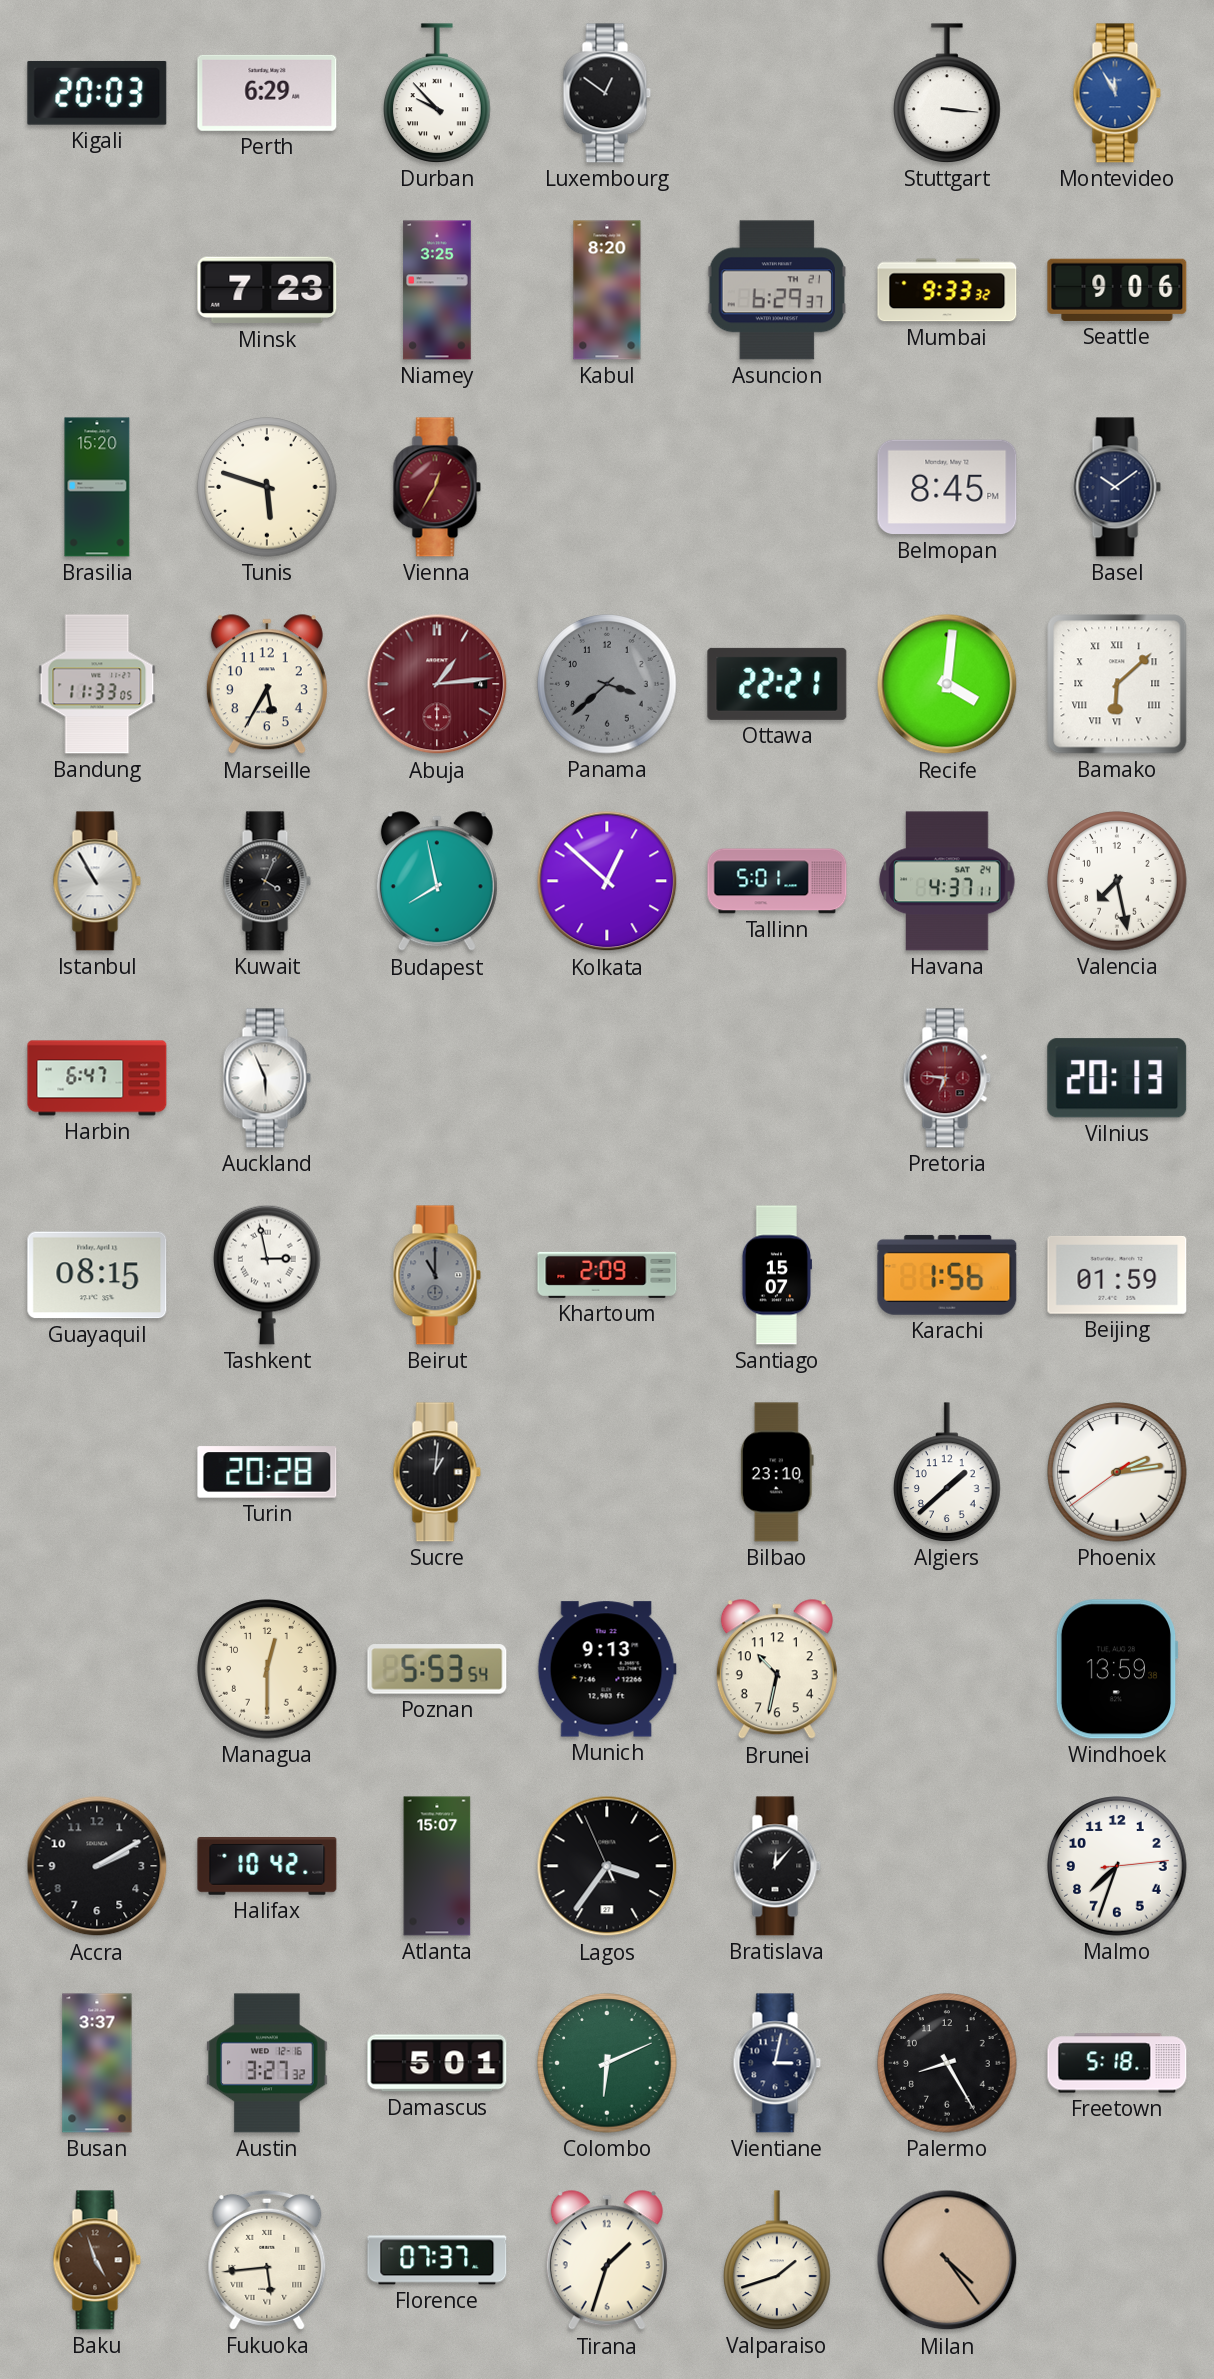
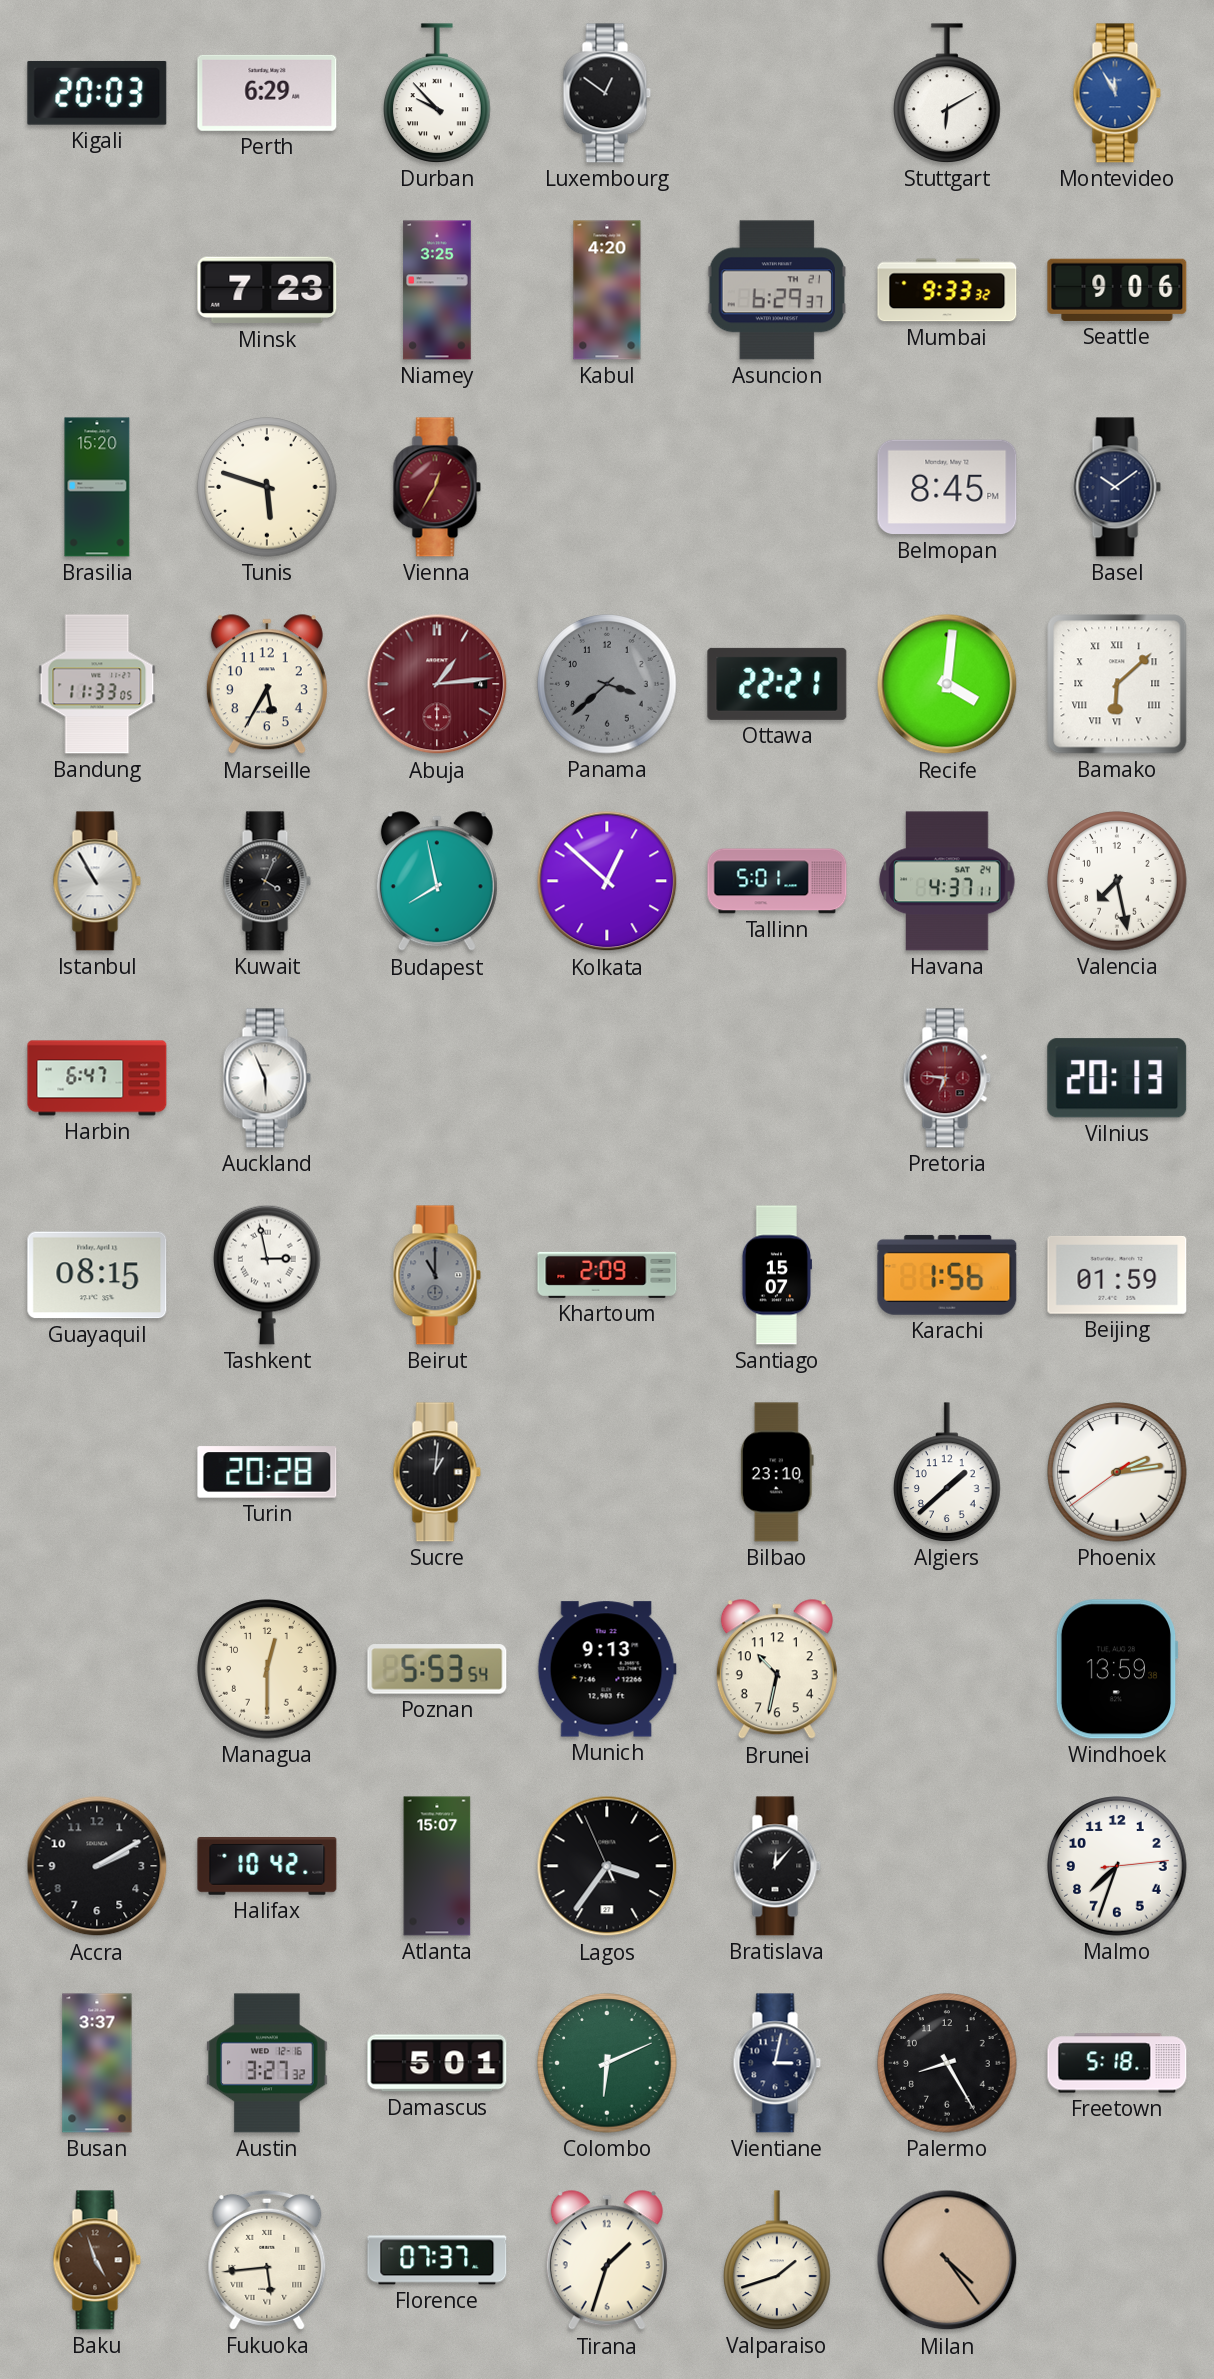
Stuttgart: 3:16 -> 6:10
Kabul: 8:20 -> 4:20
